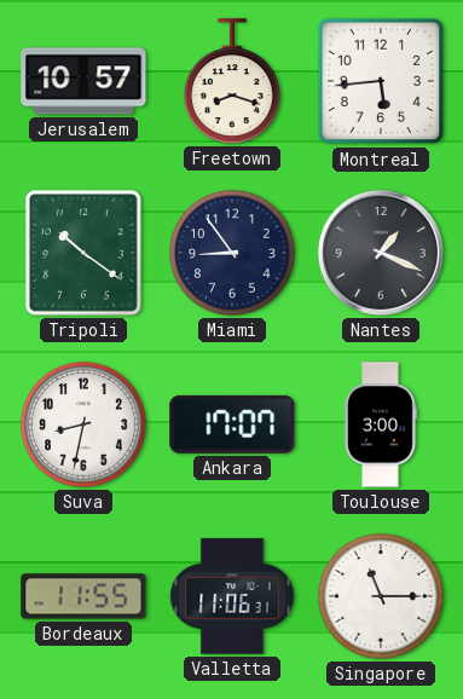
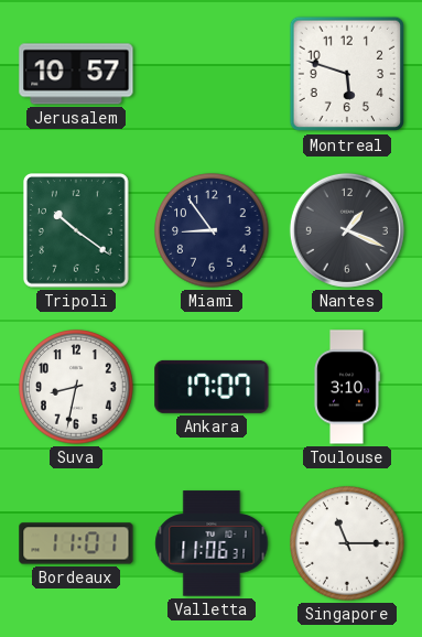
Freetown: 8:18 -> none
Montreal: 5:44 -> 5:48
Toulouse: 3:00 -> 3:10
Bordeaux: 11:55 -> 11:01
